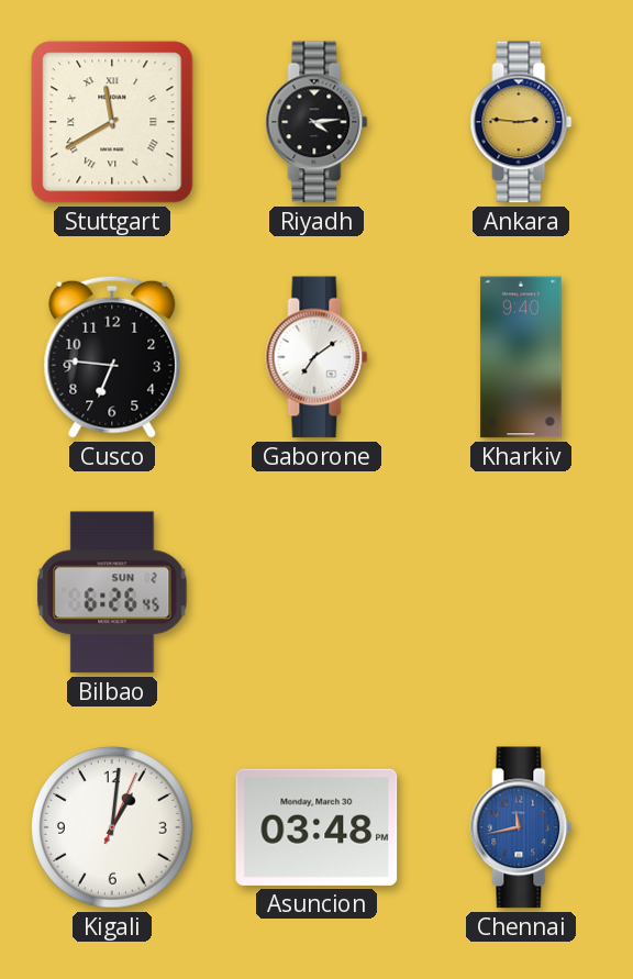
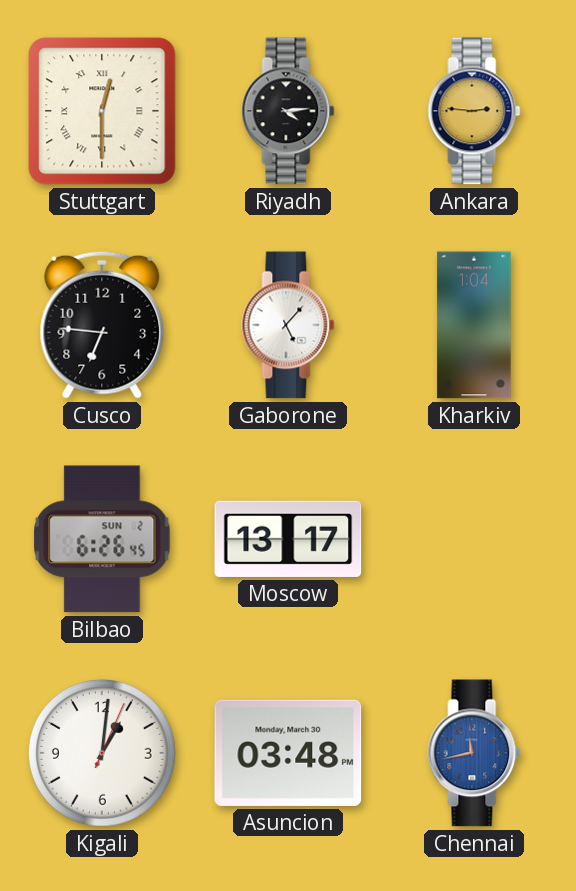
Stuttgart: 11:40 -> 12:30
Gaborone: 7:09 -> 5:07
Kharkiv: 9:40 -> 1:04
Moscow: none -> 13:17
